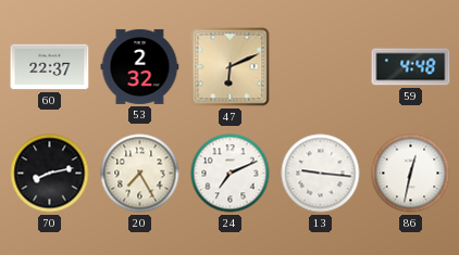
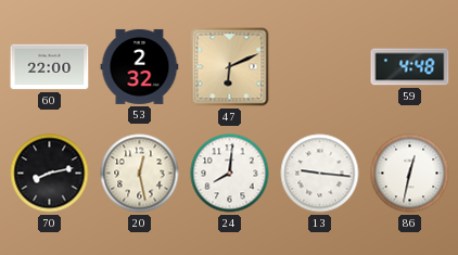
60: 22:37 -> 22:00
20: 7:25 -> 12:28
24: 7:11 -> 8:01
